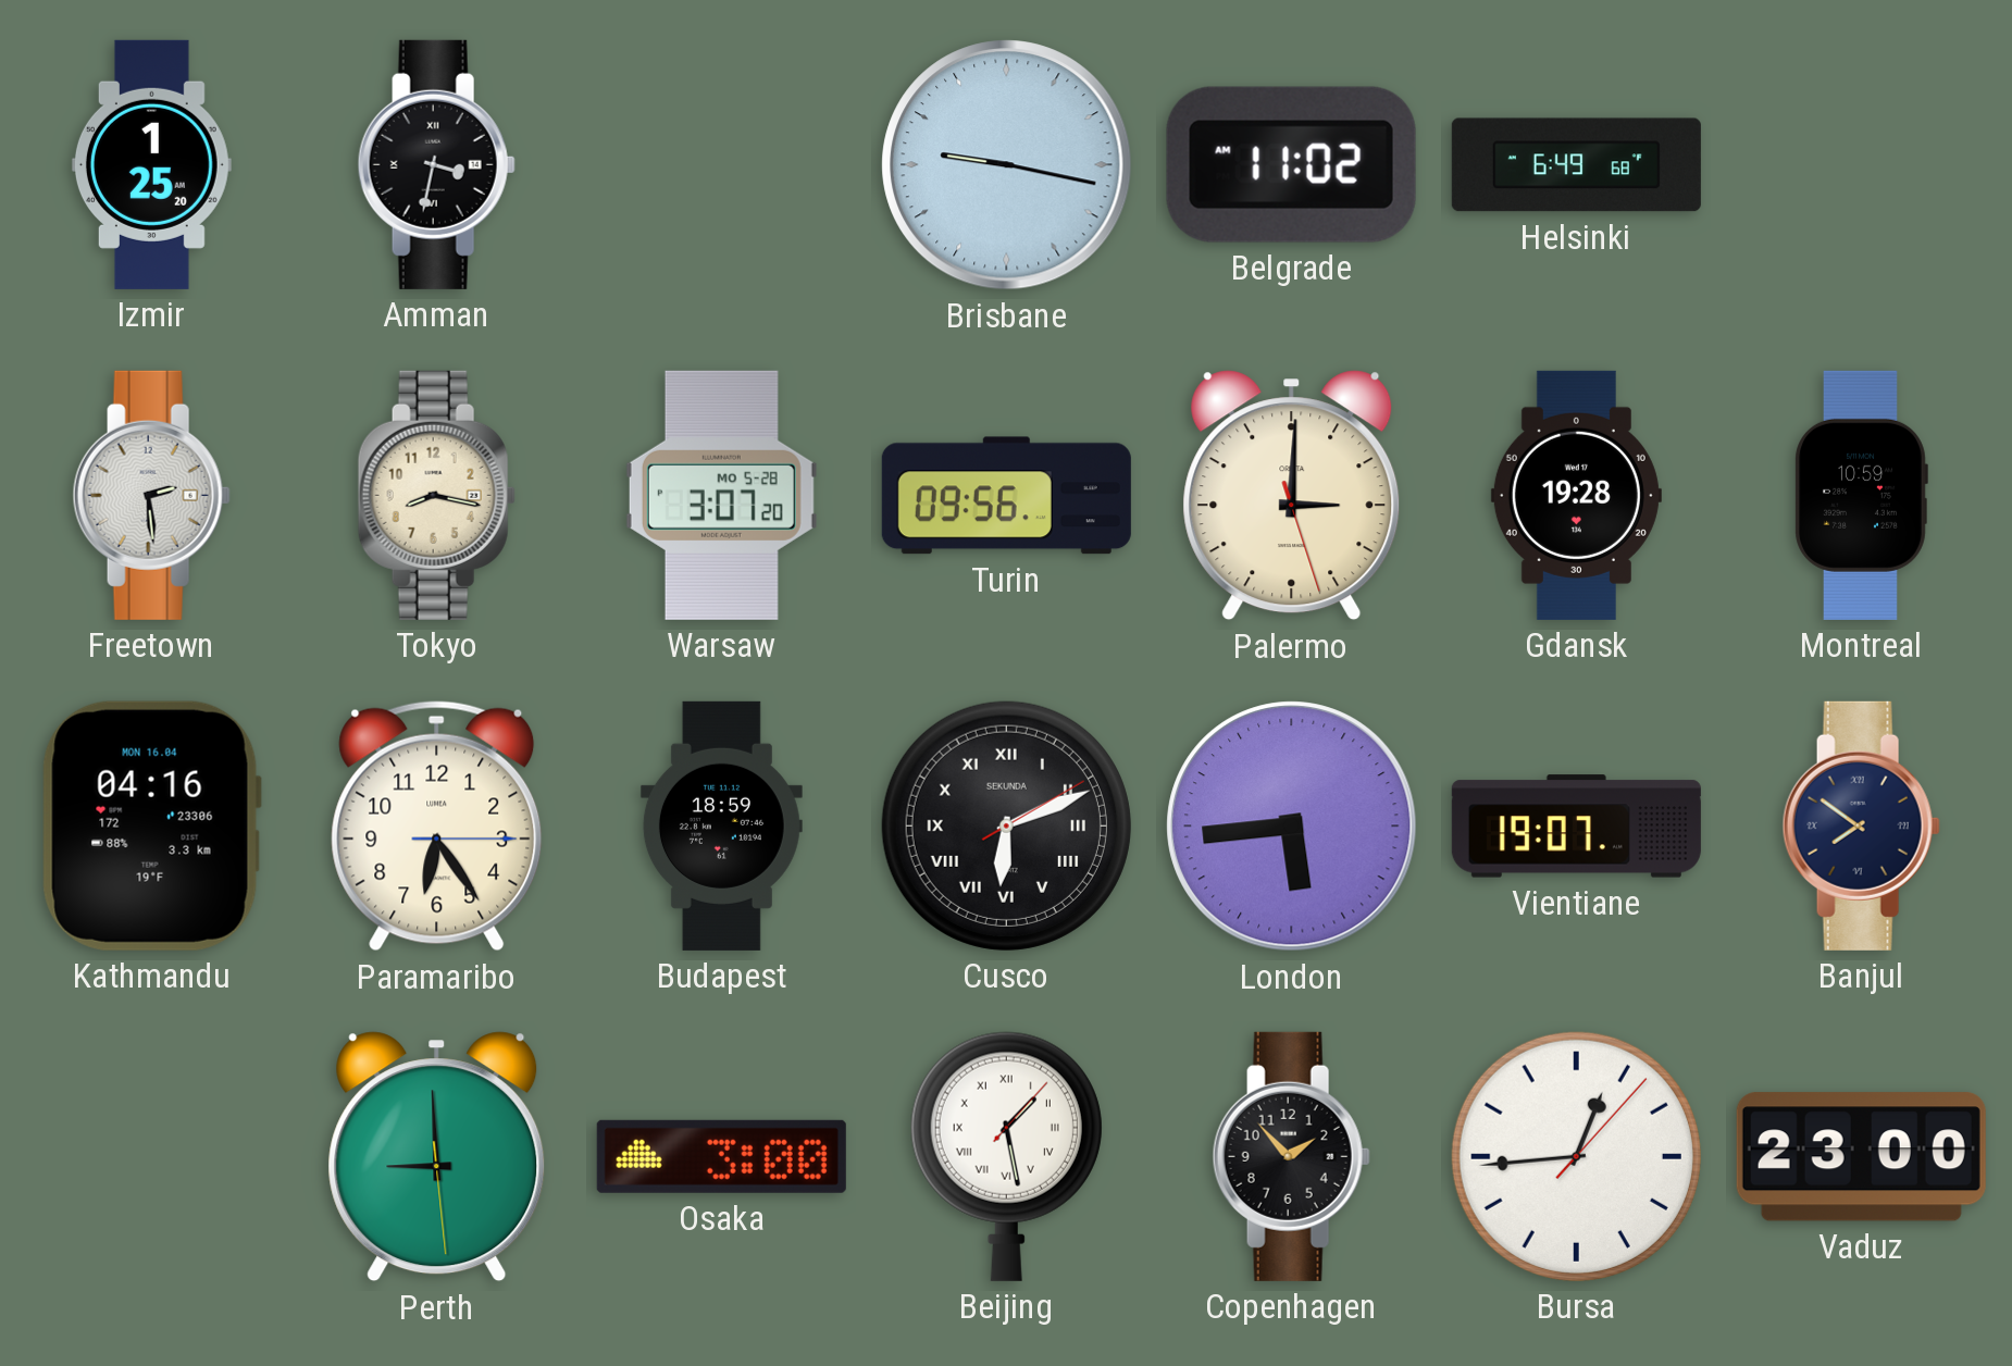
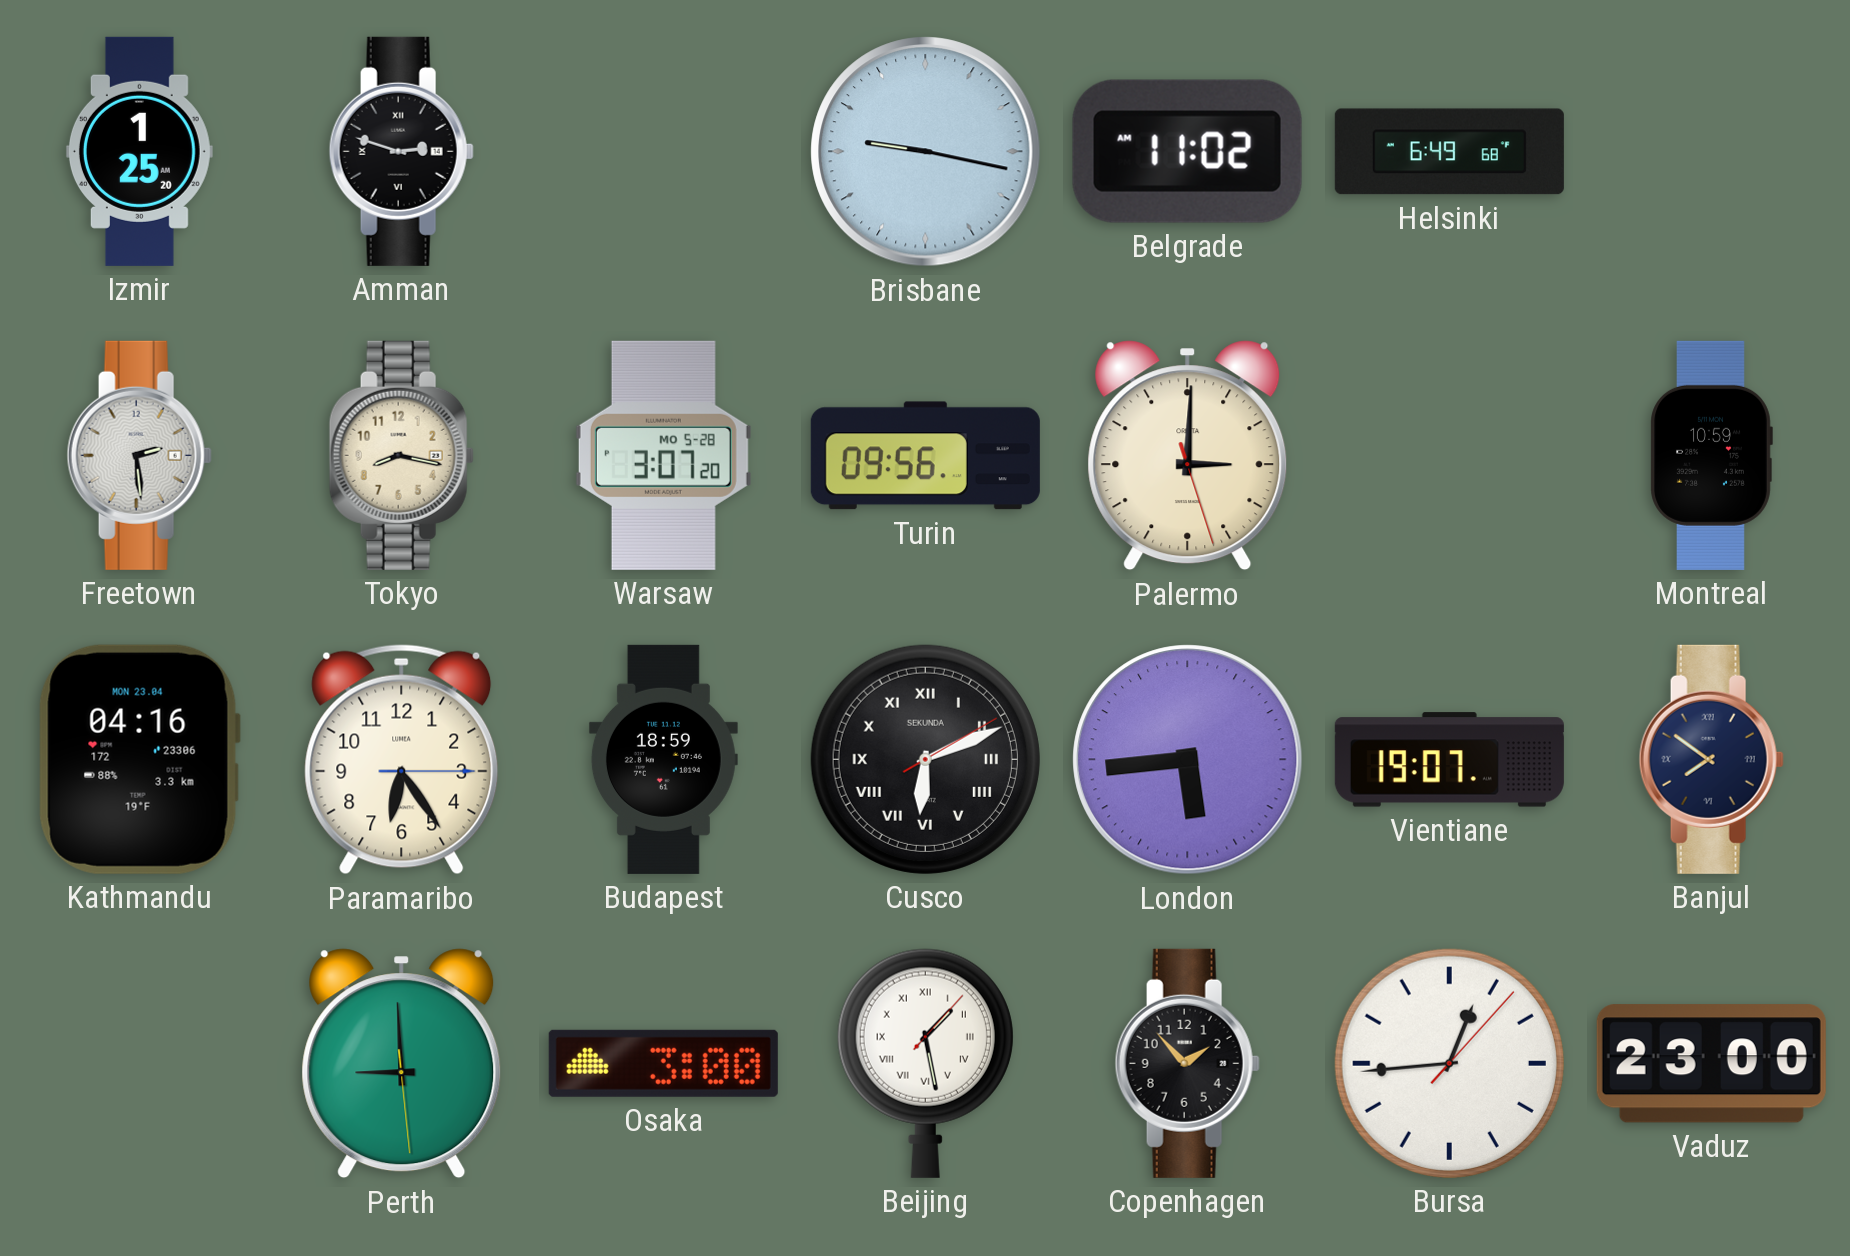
Amman: 3:32 -> 2:48
Gdansk: 19:28 -> none
Kathmandu date: MON 16.04 -> MON 23.04
